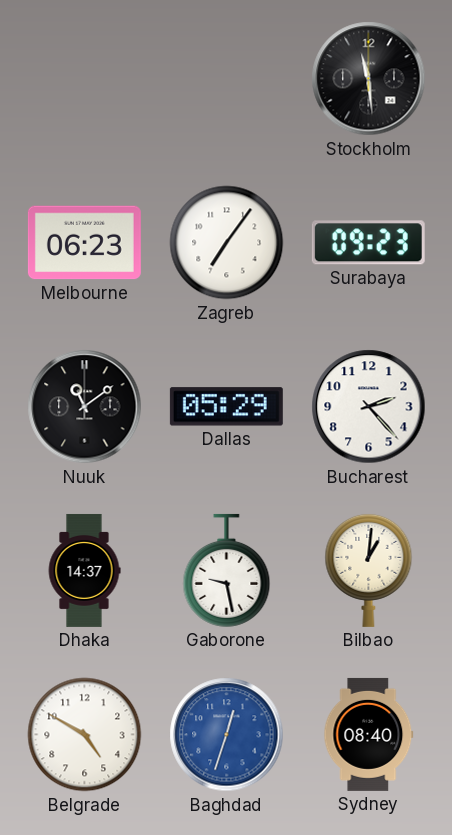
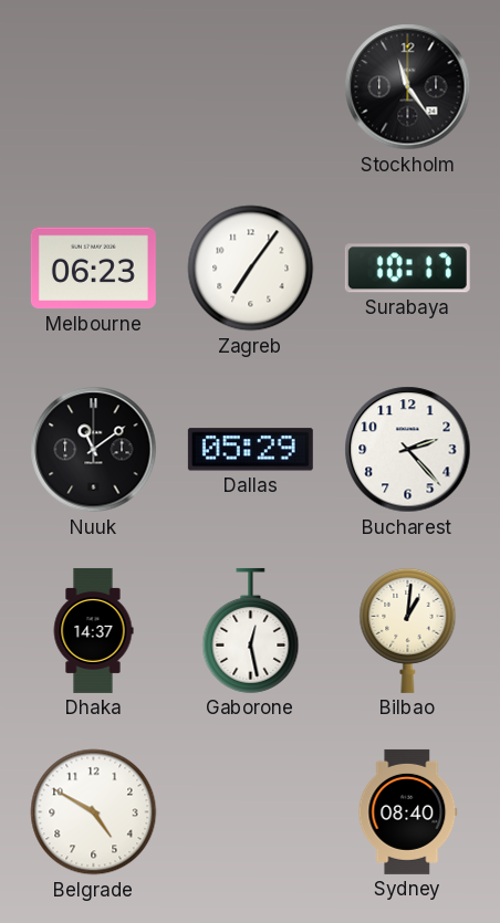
Stockholm: 11:29 -> 11:24
Surabaya: 09:23 -> 10:17
Gaborone: 9:28 -> 12:28
Baghdad: 12:33 -> none
